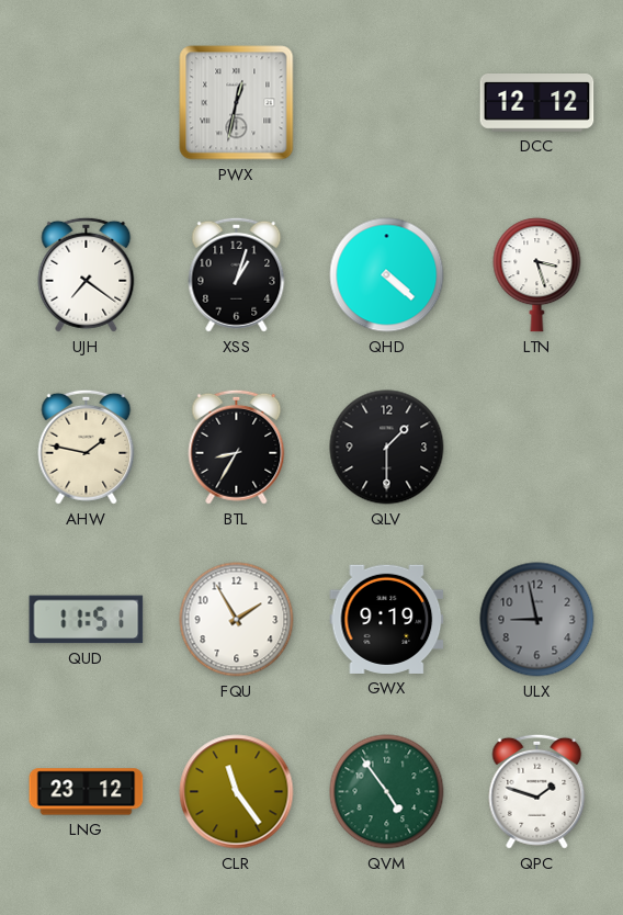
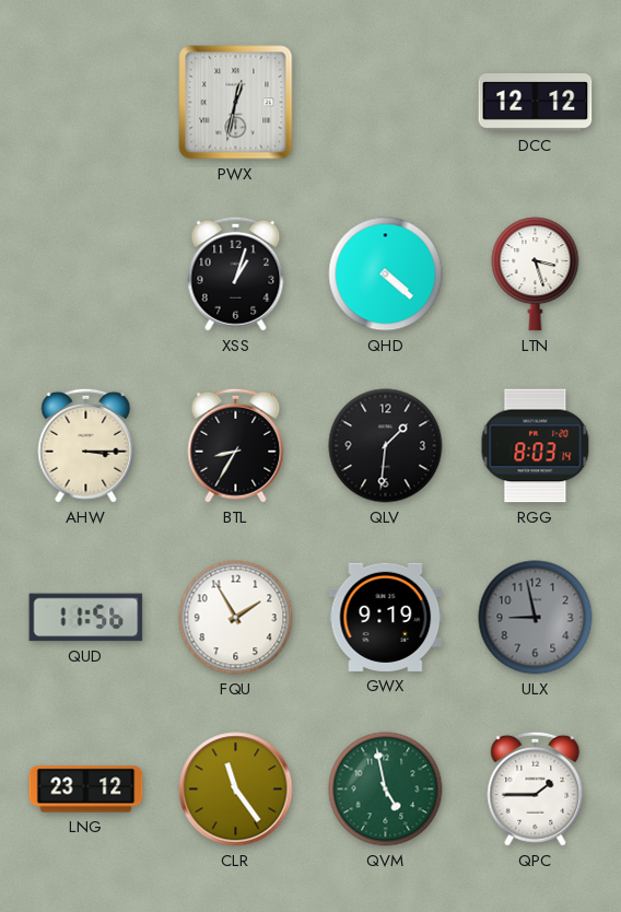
UJH: 7:21 -> none
AHW: 1:47 -> 3:15
QLV: 1:30 -> 1:31
RGG: none -> 8:03
QUD: 11:51 -> 11:56
QVM: 4:54 -> 4:58
QPC: 1:48 -> 1:45
